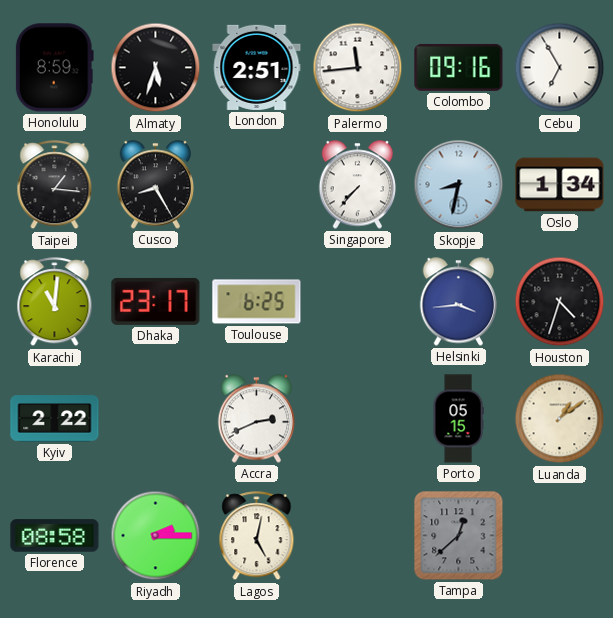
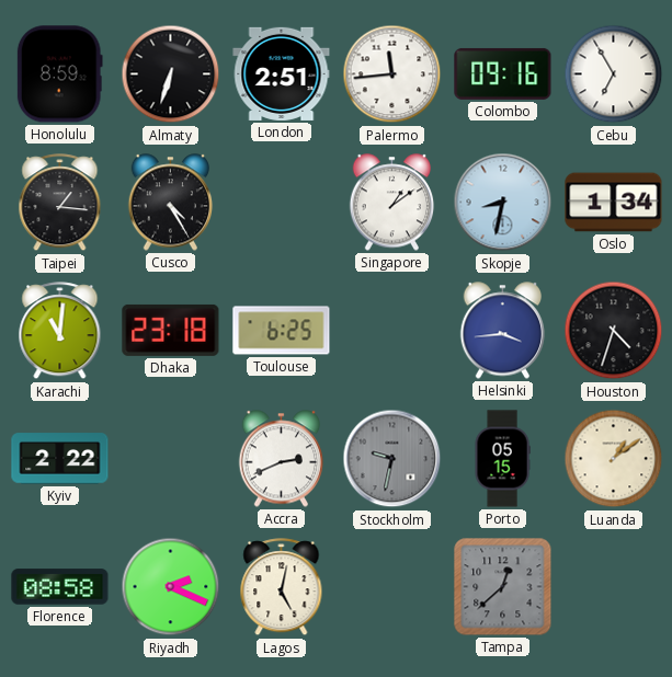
Almaty: 5:33 -> 6:33
Cusco: 8:25 -> 4:25
Singapore: 7:37 -> 1:09
Dhaka: 23:17 -> 23:18
Stockholm: none -> 9:32
Riyadh: 2:15 -> 2:19
